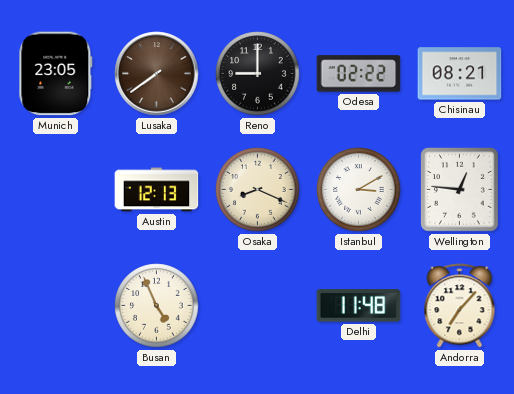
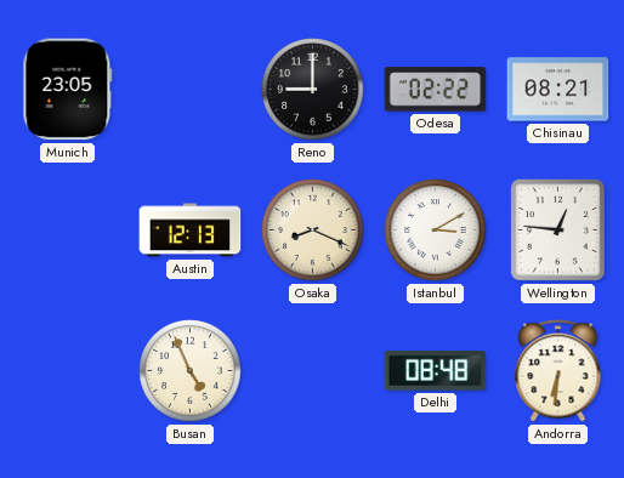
Lusaka: 7:39 -> none
Delhi: 11:48 -> 08:48
Andorra: 7:07 -> 6:31
